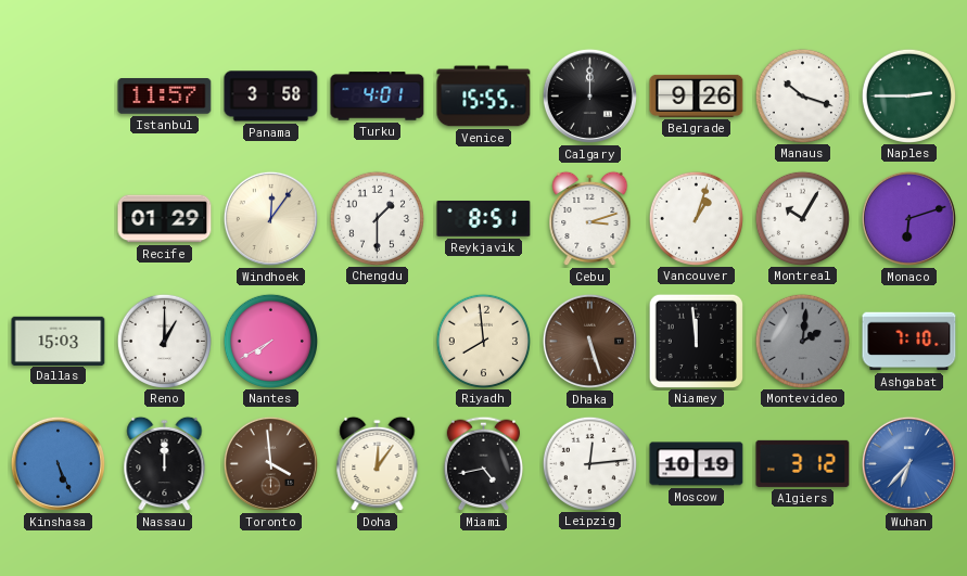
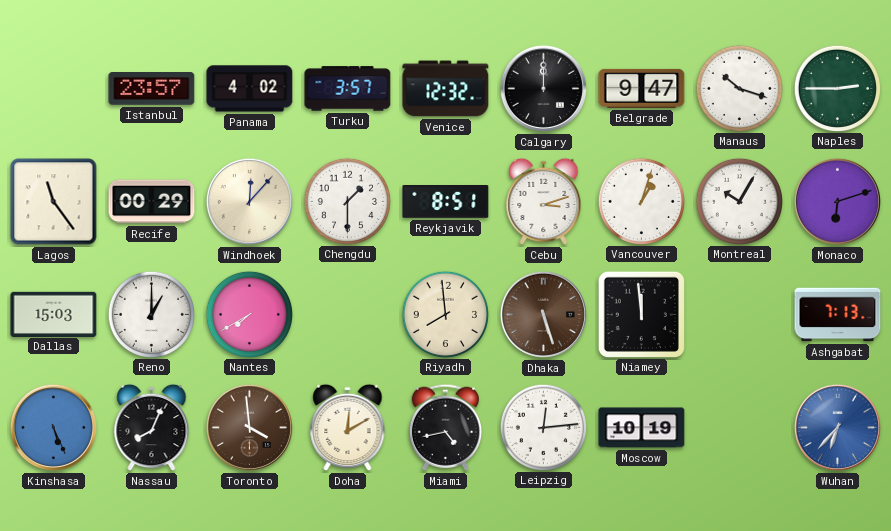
Istanbul: 11:57 -> 23:57
Panama: 3:58 -> 4:02
Turku: 4:01 -> 3:57
Venice: 15:55 -> 12:32
Belgrade: 9:26 -> 9:47
Lagos: none -> 11:24
Recife: 01:29 -> 00:29
Windhoek: 12:06 -> 12:07
Montevideo: 2:01 -> none
Ashgabat: 7:10 -> 7:13
Nassau: 12:00 -> 8:04
Doha: 12:06 -> 12:10
Algiers: 3:12 -> none
